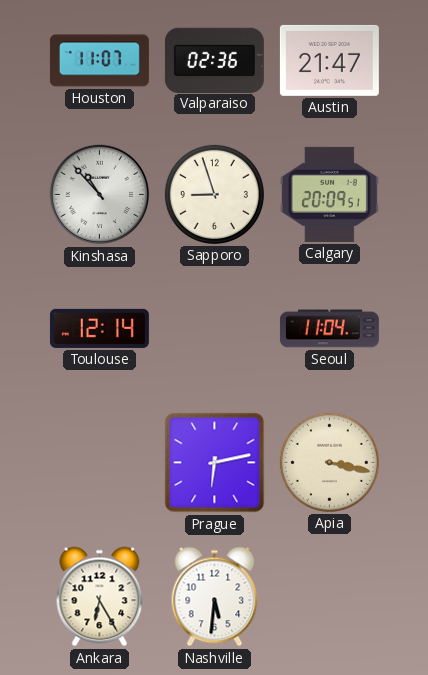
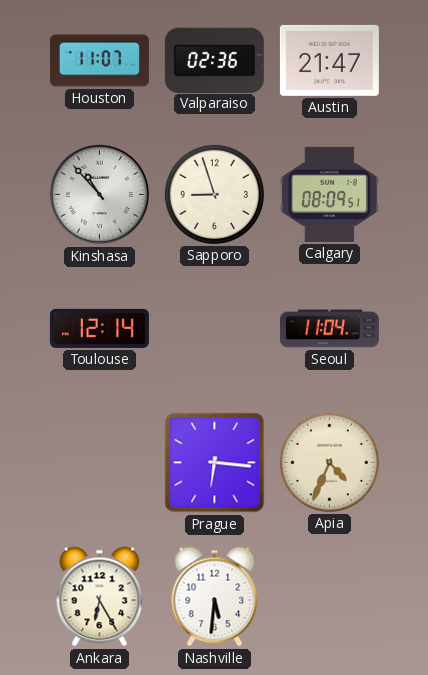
Calgary: 20:09 -> 08:09
Prague: 6:13 -> 6:16
Apia: 3:17 -> 4:34
